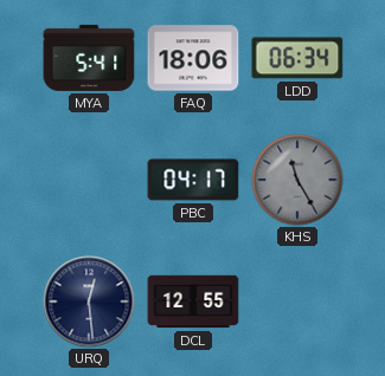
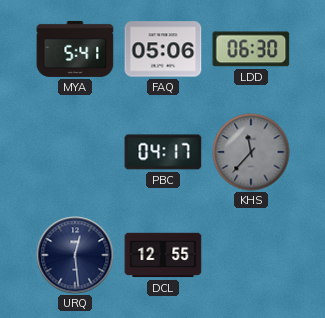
FAQ: 18:06 -> 05:06
LDD: 06:34 -> 06:30
KHS: 11:25 -> 11:37
